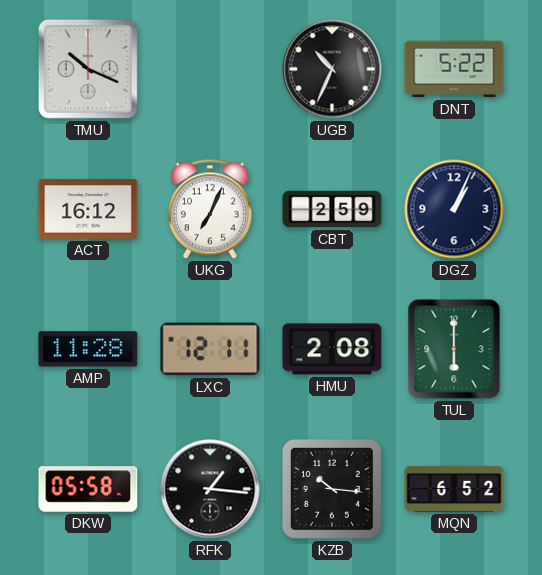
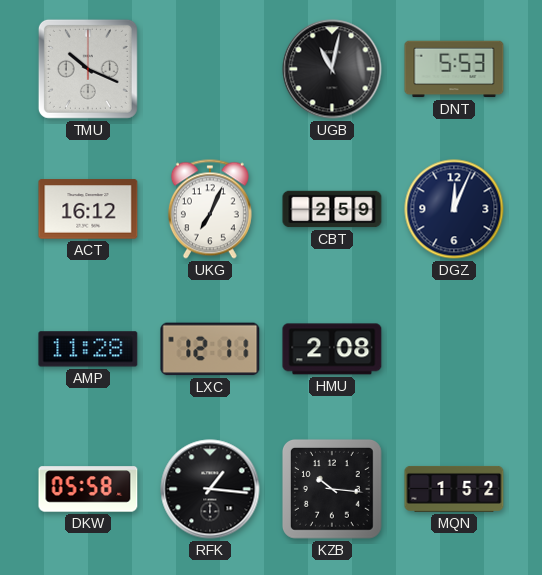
UGB: 10:34 -> 11:02
DNT: 5:22 -> 5:53
DGZ: 1:04 -> 12:04
TUL: 6:00 -> none
MQN: 6:52 -> 1:52
